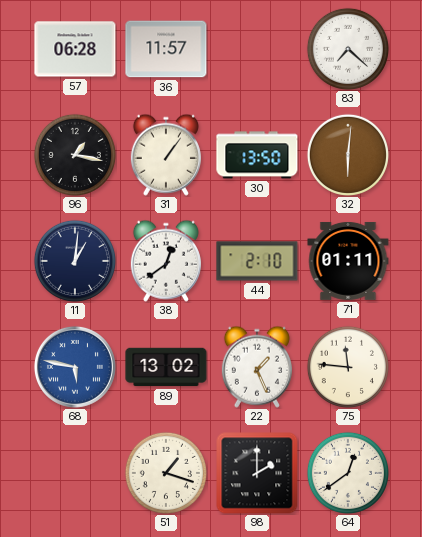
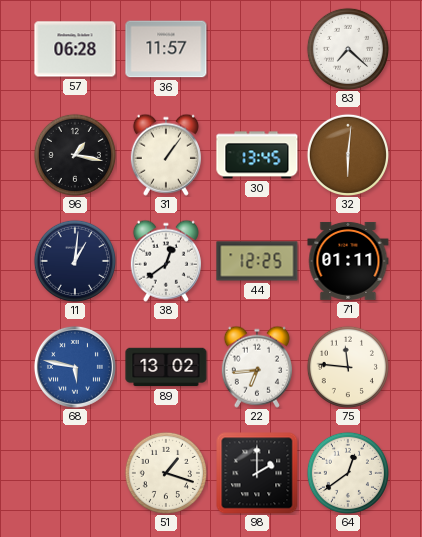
30: 13:50 -> 13:45
44: 2:10 -> 12:25
22: 1:26 -> 6:44
